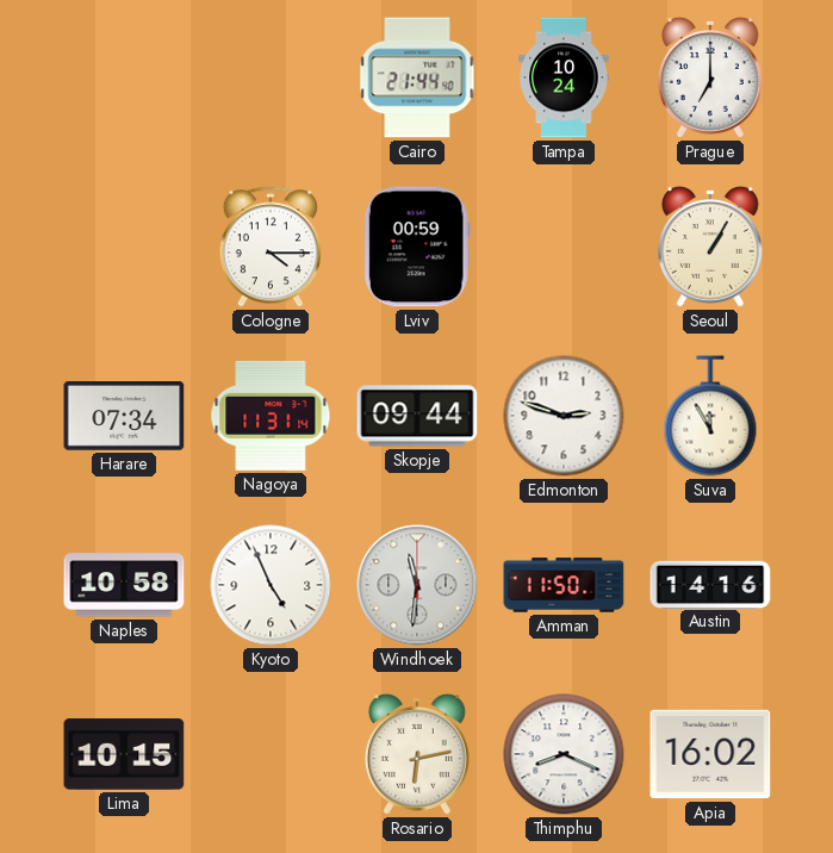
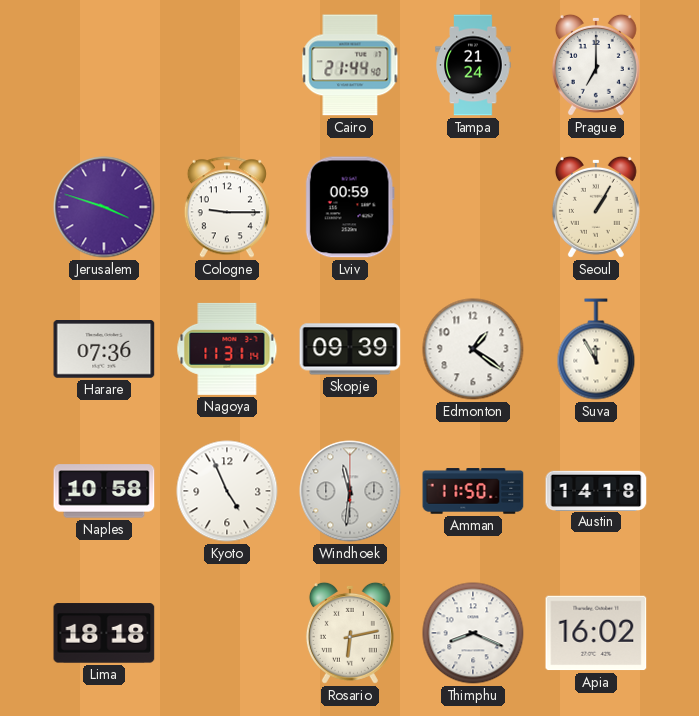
Tampa: 10:24 -> 21:24
Jerusalem: none -> 3:48
Cologne: 4:15 -> 9:15
Harare: 07:34 -> 07:36
Skopje: 09:44 -> 09:39
Edmonton: 2:48 -> 1:21
Austin: 14:16 -> 14:18
Lima: 10:15 -> 18:18
